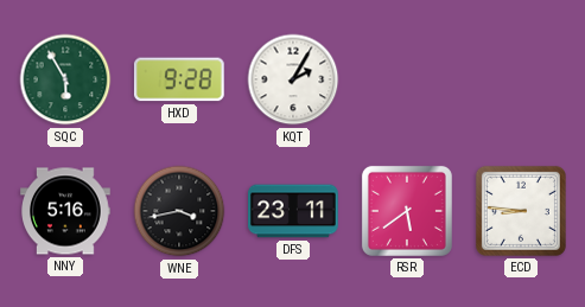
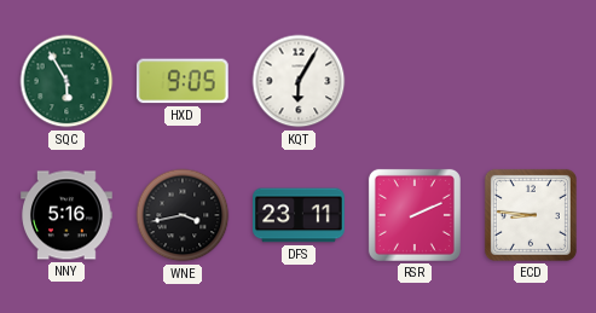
HXD: 9:28 -> 9:05
KQT: 2:05 -> 6:05
RSR: 5:39 -> 2:11
